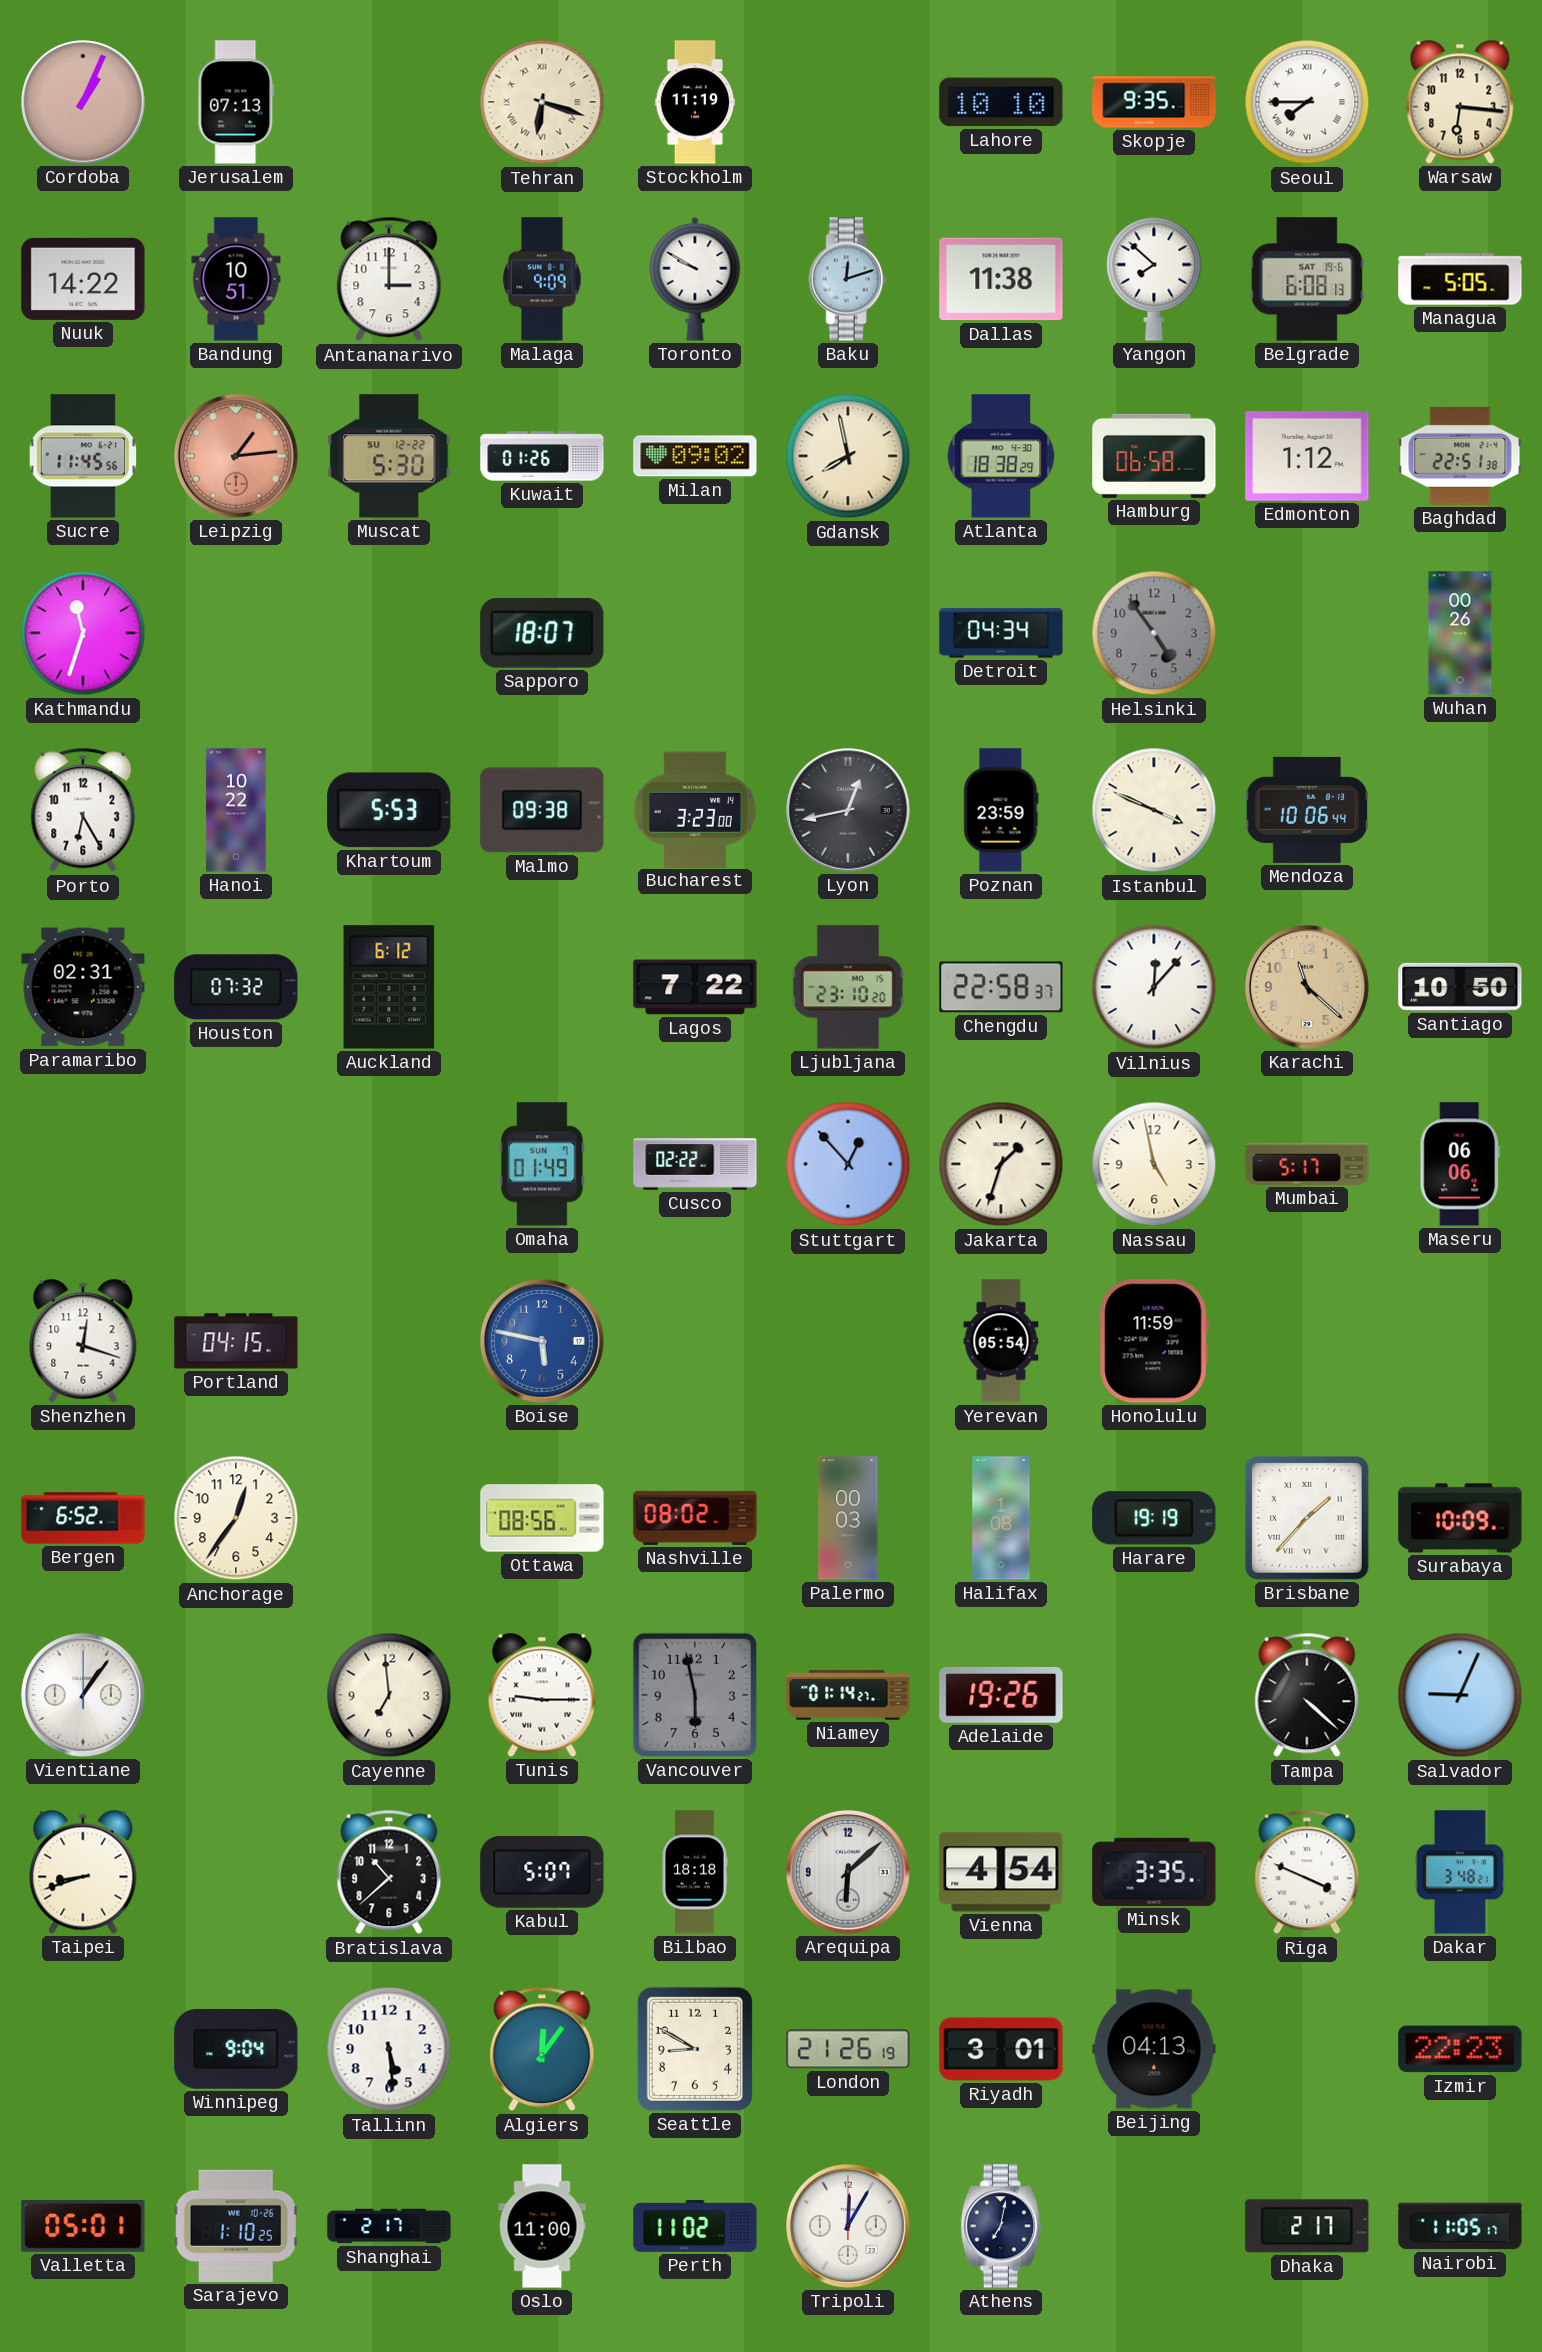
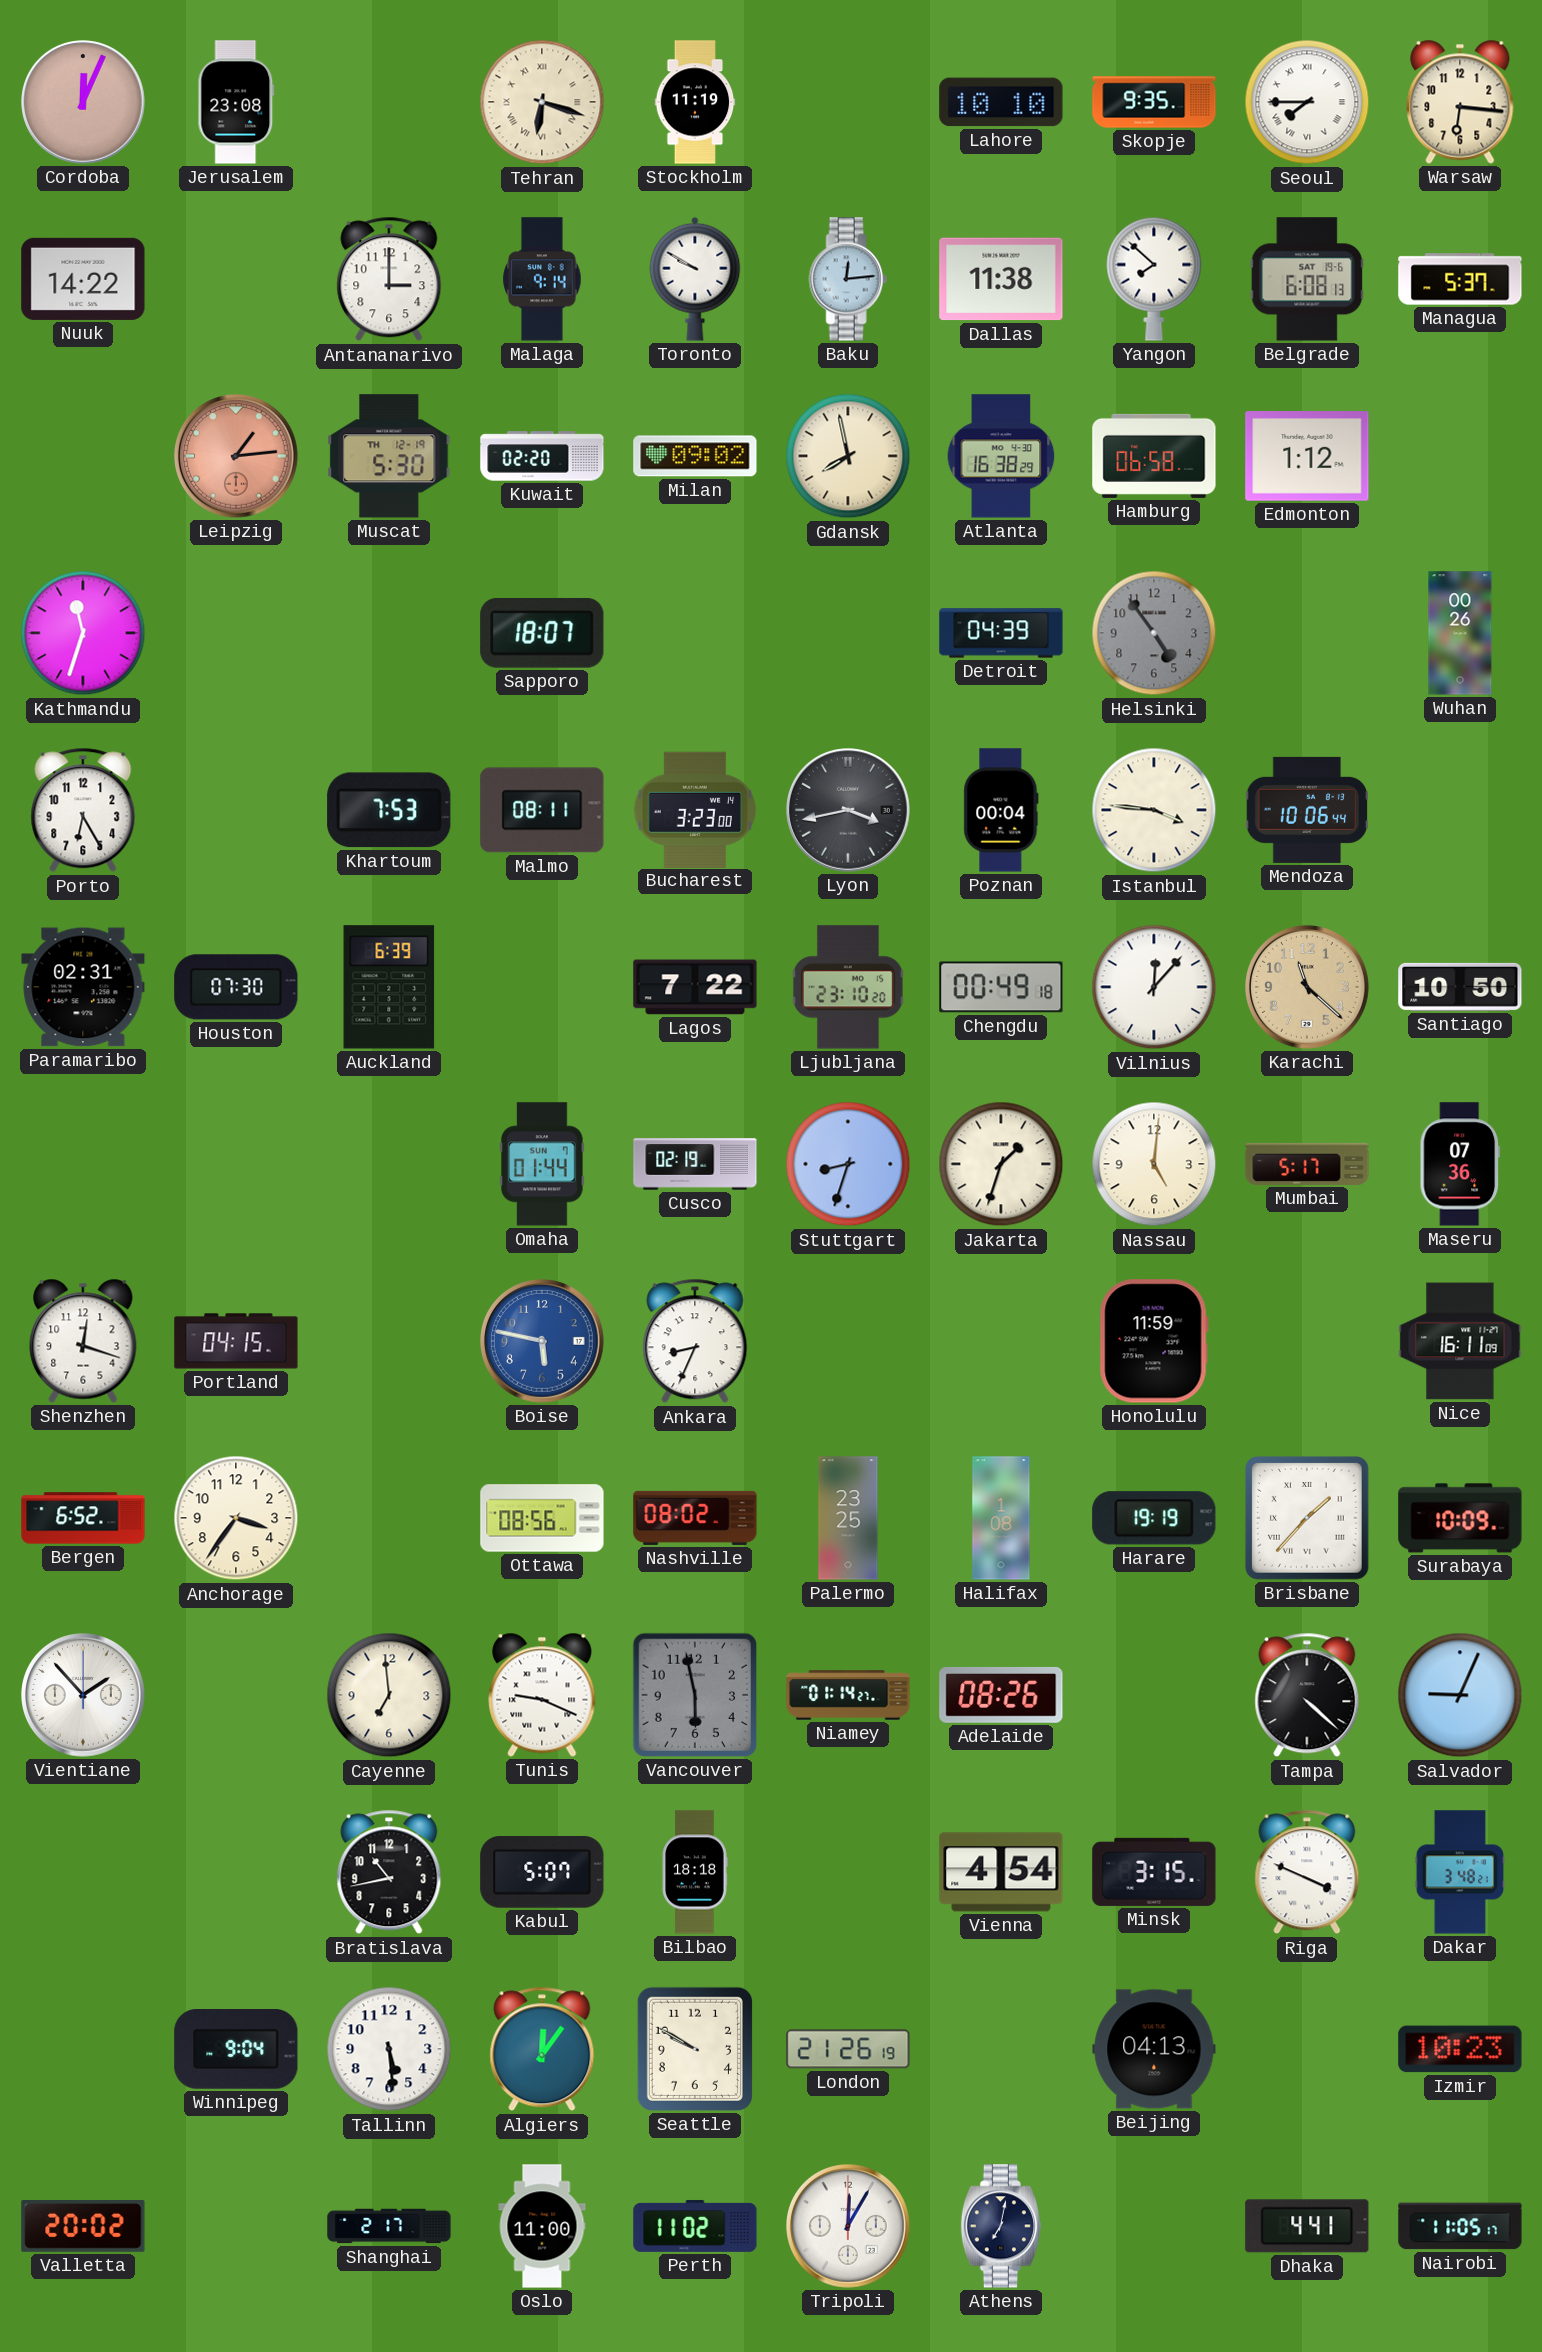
Cordoba: 1:04 -> 12:04
Jerusalem: 07:13 -> 23:08
Bandung: 10:51 -> none
Malaga: 9:09 -> 9:14
Baku: 12:12 -> 12:14
Managua: 5:05 -> 5:37
Sucre: 11:45 -> none
Muscat date: SU 12-22 -> TH 12-19
Kuwait: 01:26 -> 02:20
Atlanta: 18:38 -> 16:38
Baghdad: 22:51 -> none
Detroit: 04:34 -> 04:39
Hanoi: 10:22 -> none
Khartoum: 5:53 -> 7:53
Malmo: 09:38 -> 08:11
Lyon: 12:43 -> 3:43
Poznan: 23:59 -> 00:04
Istanbul: 3:49 -> 3:46
Houston: 07:32 -> 07:30
Auckland: 6:12 -> 6:39
Chengdu: 22:58 -> 00:49
Omaha: 01:49 -> 01:44
Cusco: 02:22 -> 02:19
Stuttgart: 12:53 -> 8:33
Nassau: 4:58 -> 5:01
Maseru: 06:06 -> 07:36
Ankara: none -> 8:34
Yerevan: 05:54 -> none
Nice: none -> 16:11
Anchorage: 12:36 -> 3:36
Palermo: 00:03 -> 23:25
Vientiane: 1:06 -> 1:53
Tunis: 9:15 -> 9:19
Adelaide: 19:26 -> 08:26
Taipei: 8:42 -> none
Bratislava: 10:38 -> 10:43
Arequipa: 6:08 -> none
Minsk: 3:35 -> 3:15
Seattle: 8:50 -> 9:50
Riyadh: 3:01 -> none
Izmir: 22:23 -> 10:23
Valletta: 05:01 -> 20:02
Sarajevo: 1:10 -> none
Dhaka: 2:17 -> 4:41
